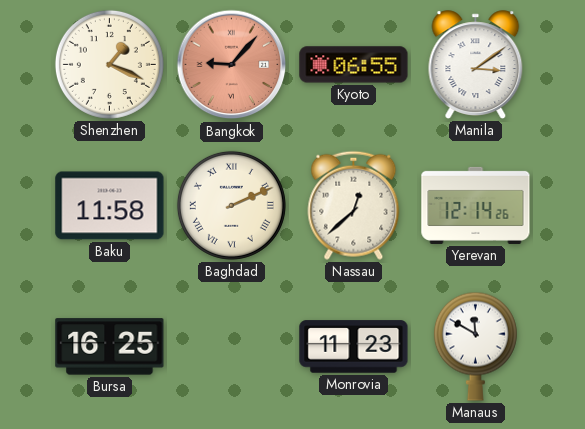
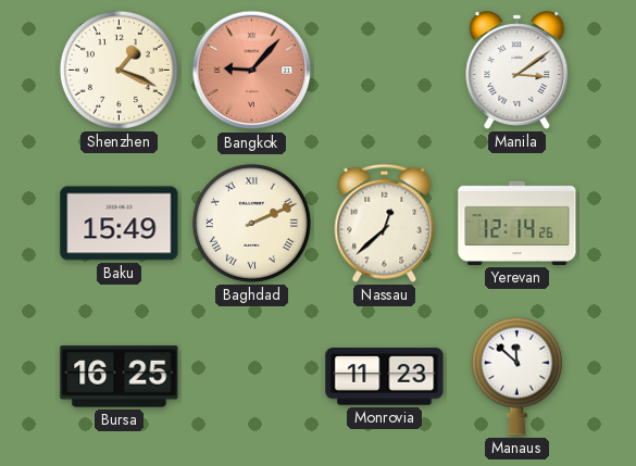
Kyoto: 06:55 -> none
Baku: 11:58 -> 15:49
Manaus: 11:50 -> 11:52
